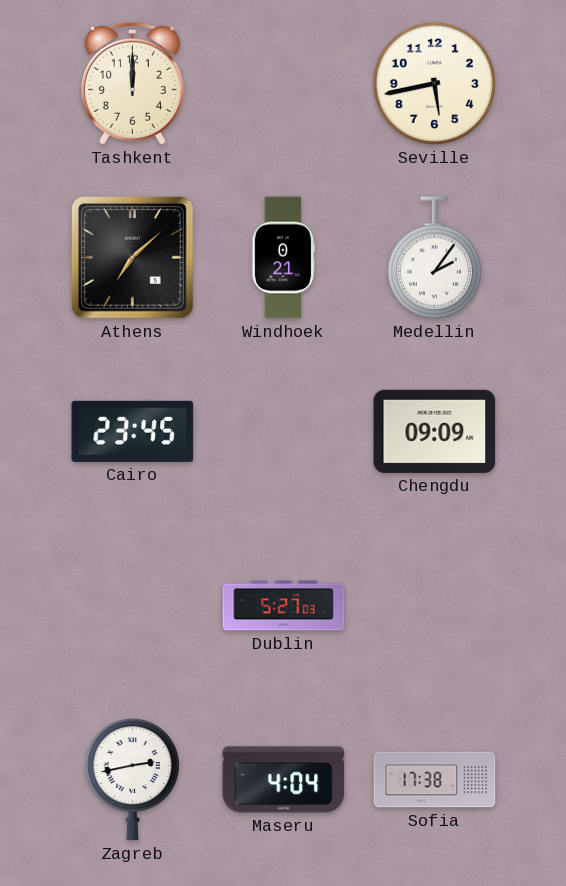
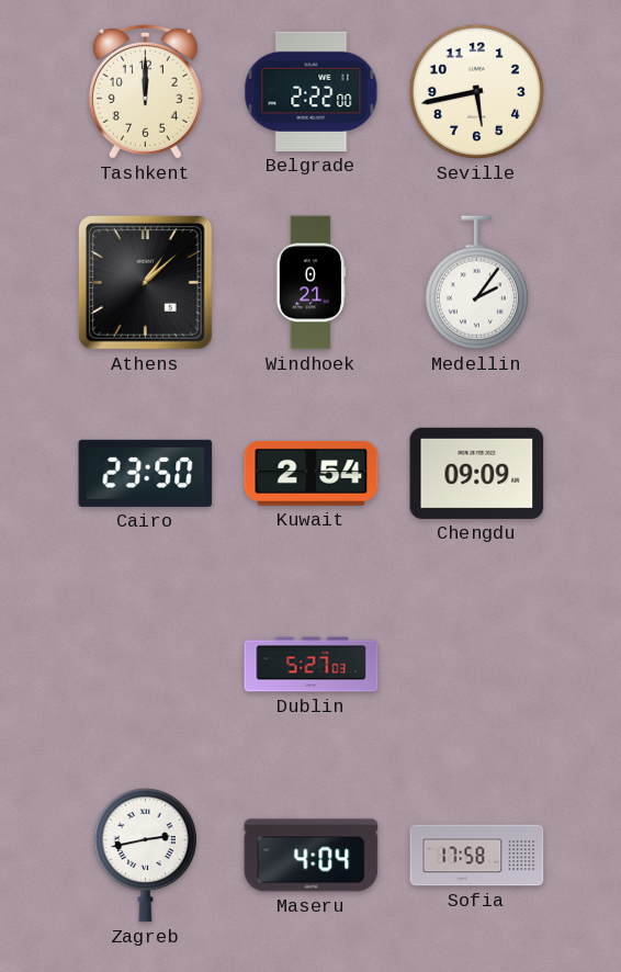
Belgrade: none -> 2:22
Athens: 7:08 -> 1:08
Cairo: 23:45 -> 23:50
Kuwait: none -> 2:54
Sofia: 17:38 -> 17:58
